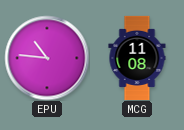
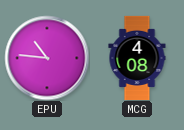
MCG: 11:08 -> 4:08
